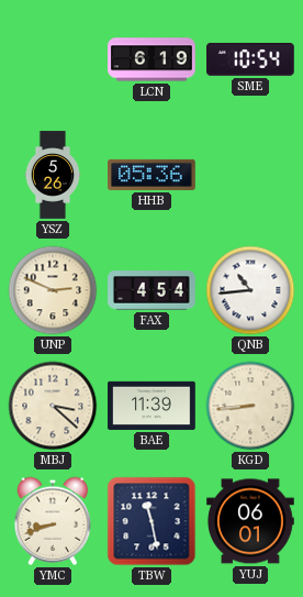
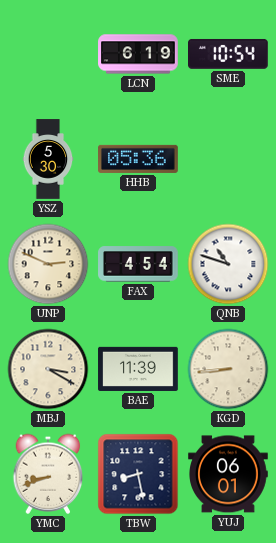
YSZ: 5:26 -> 5:30
QNB: 10:44 -> 10:48
MBJ: 3:22 -> 3:20
TBW: 11:28 -> 8:28
